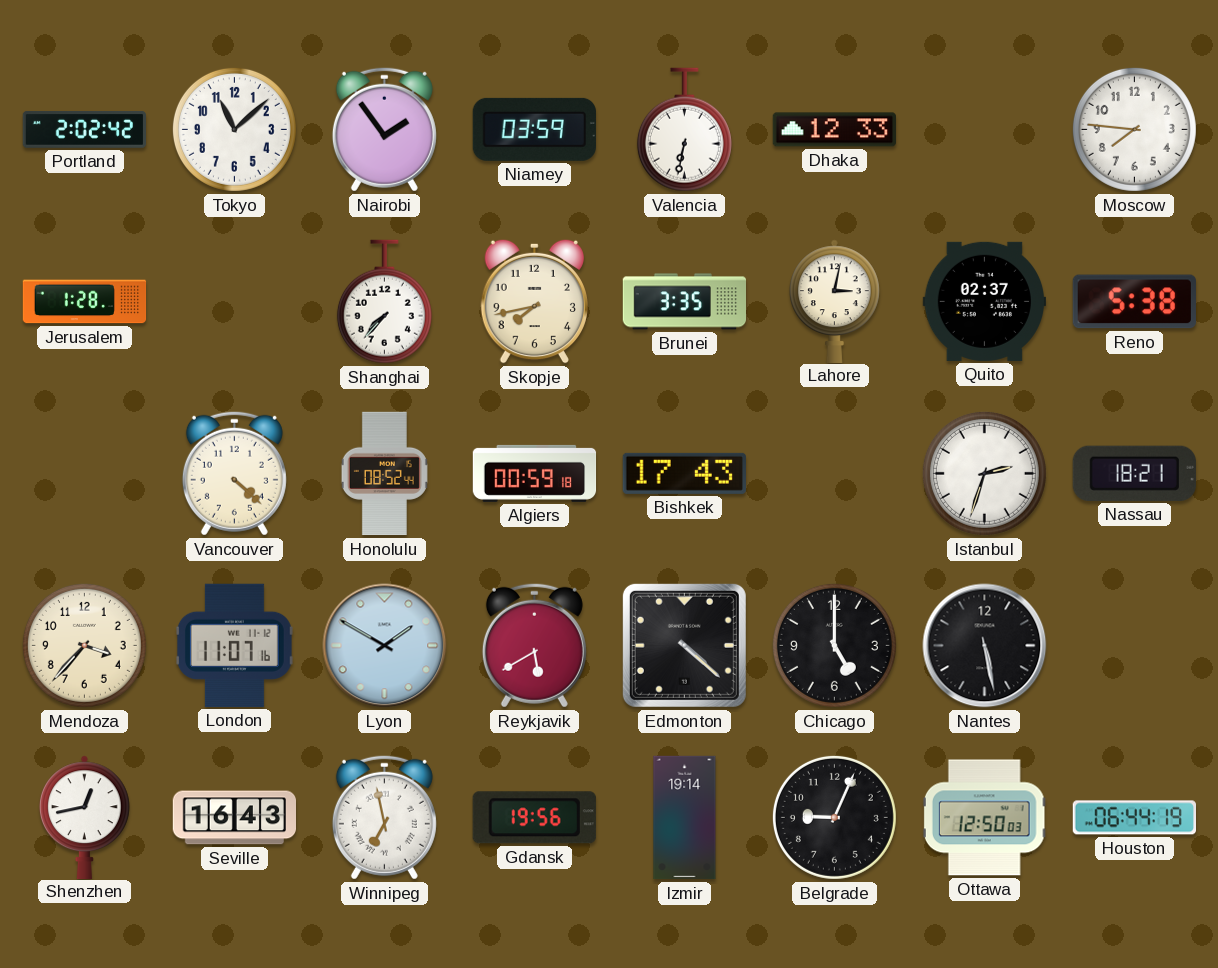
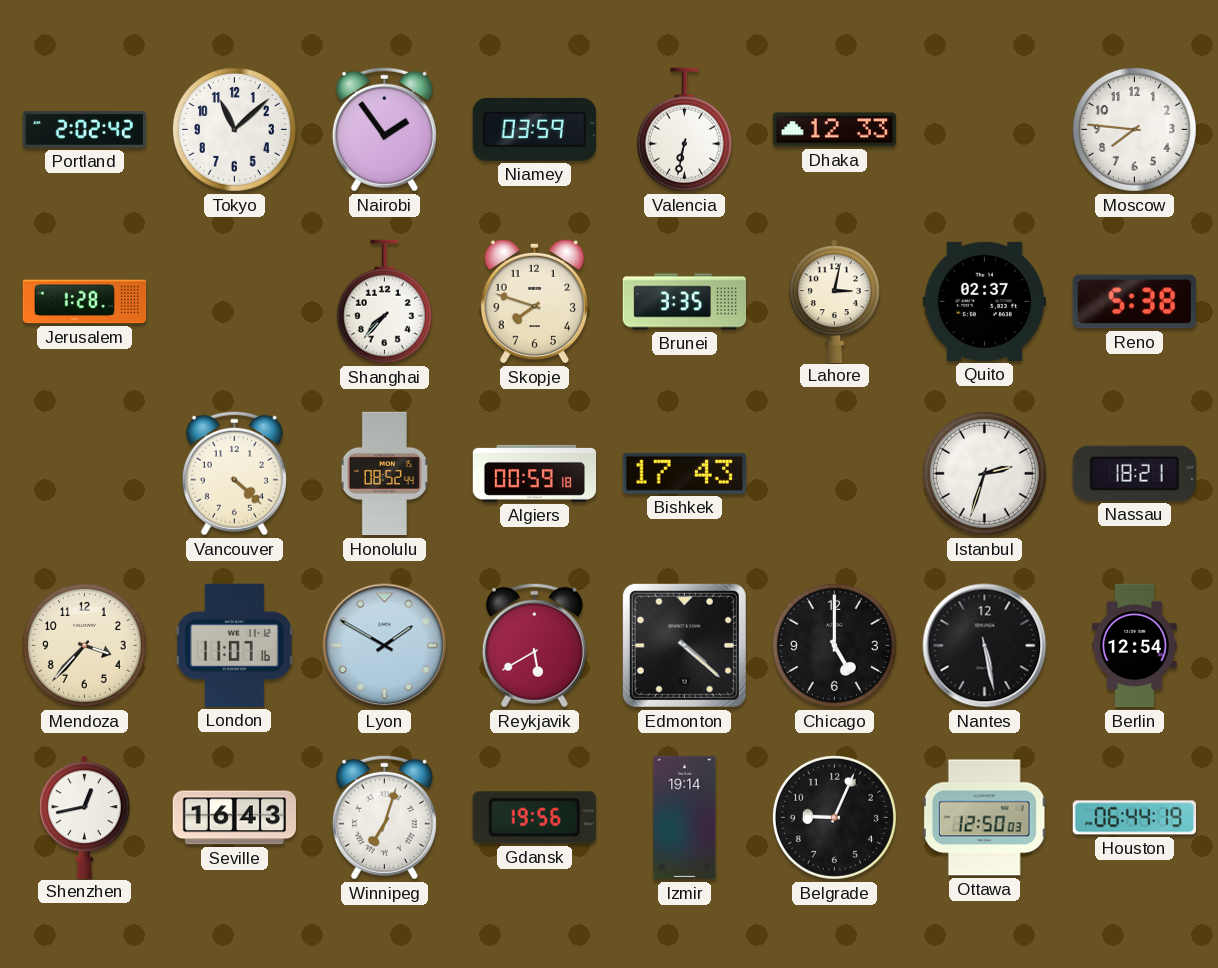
Skopje: 7:43 -> 7:48
Berlin: none -> 12:54
Winnipeg: 6:58 -> 7:03
